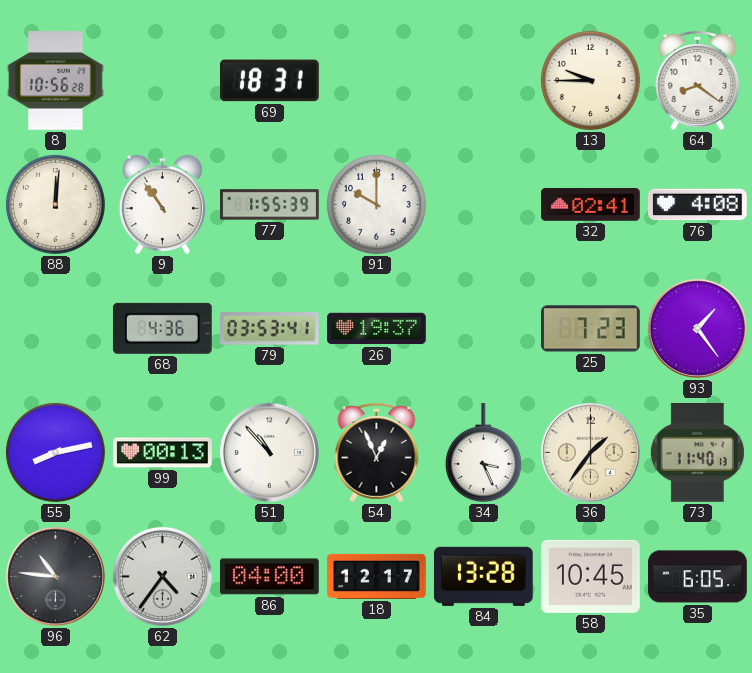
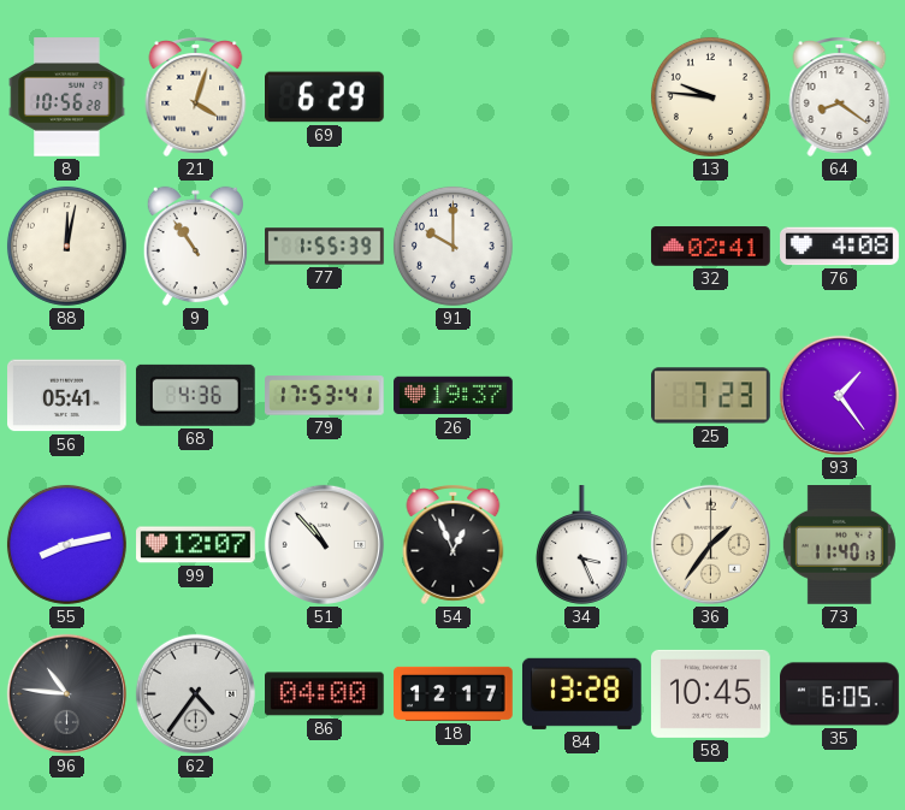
21: none -> 4:03
69: 18:31 -> 6:29
13: 9:45 -> 9:46
88: 12:01 -> 12:02
56: none -> 05:41
79: 03:53 -> 17:53
99: 00:13 -> 12:07
